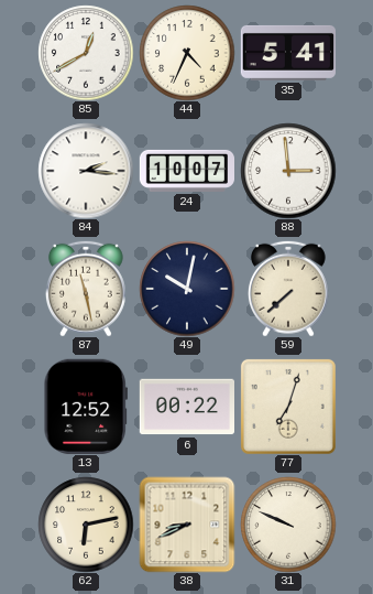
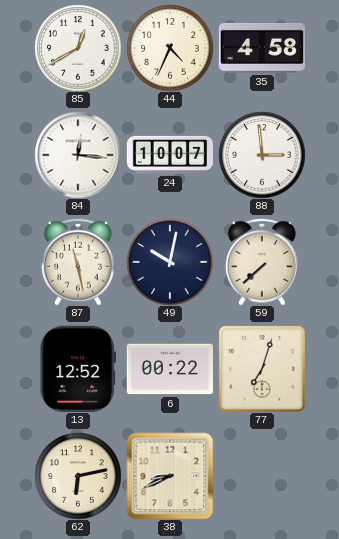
35: 5:41 -> 4:58
84: 2:16 -> 12:16
31: 9:49 -> none
